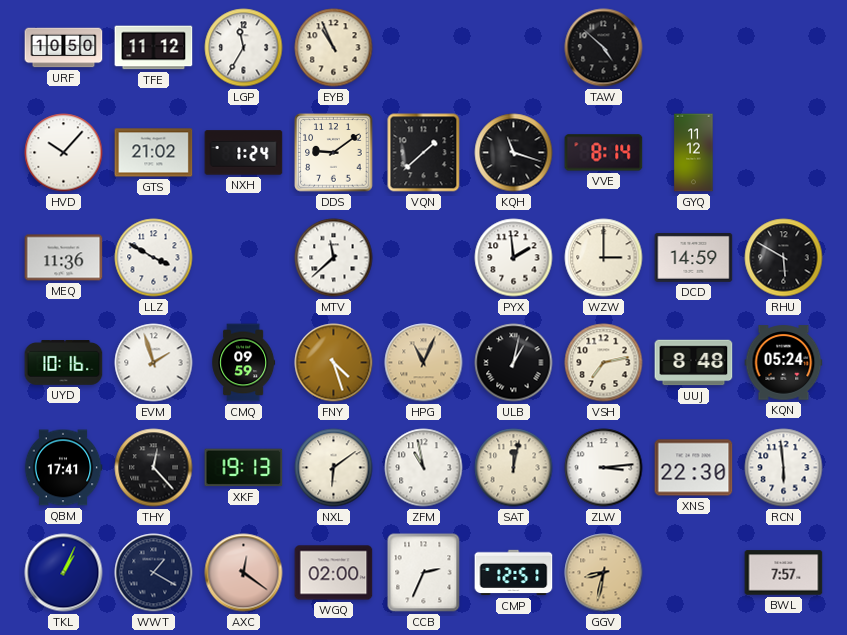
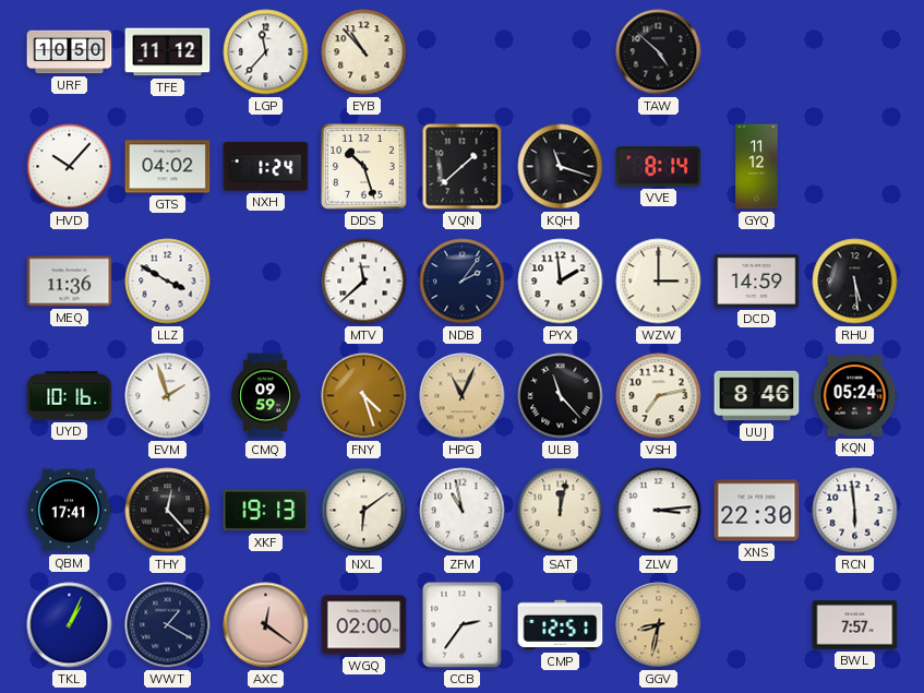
LGP: 11:35 -> 11:37
EYB: 10:56 -> 10:53
GTS: 21:02 -> 04:02
DDS: 9:09 -> 10:27
NDB: none -> 2:06
RHU: 5:50 -> 5:29
ULB: 1:02 -> 11:23
UUJ: 8:48 -> 8:46
CCB: 2:34 -> 2:36
